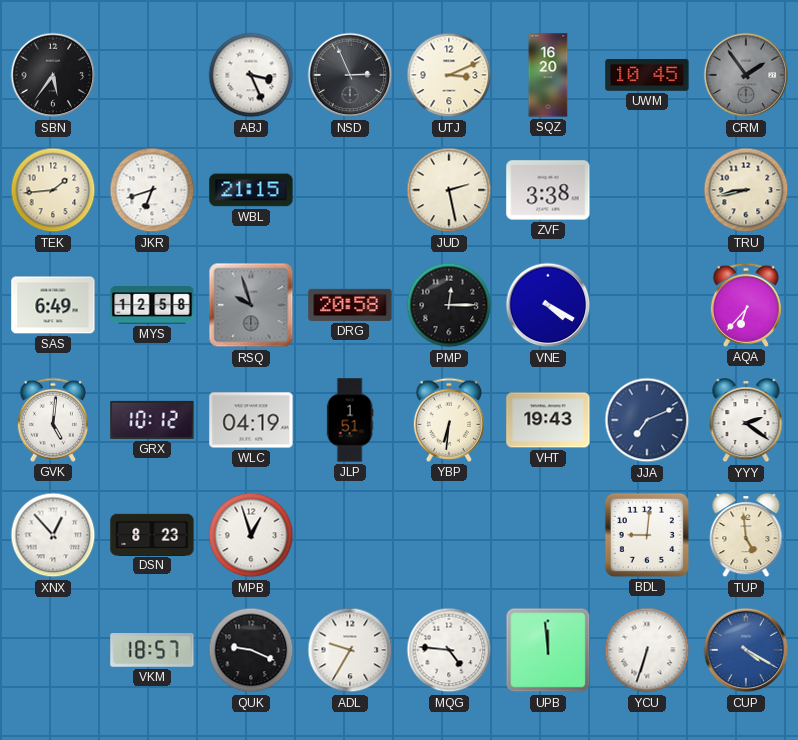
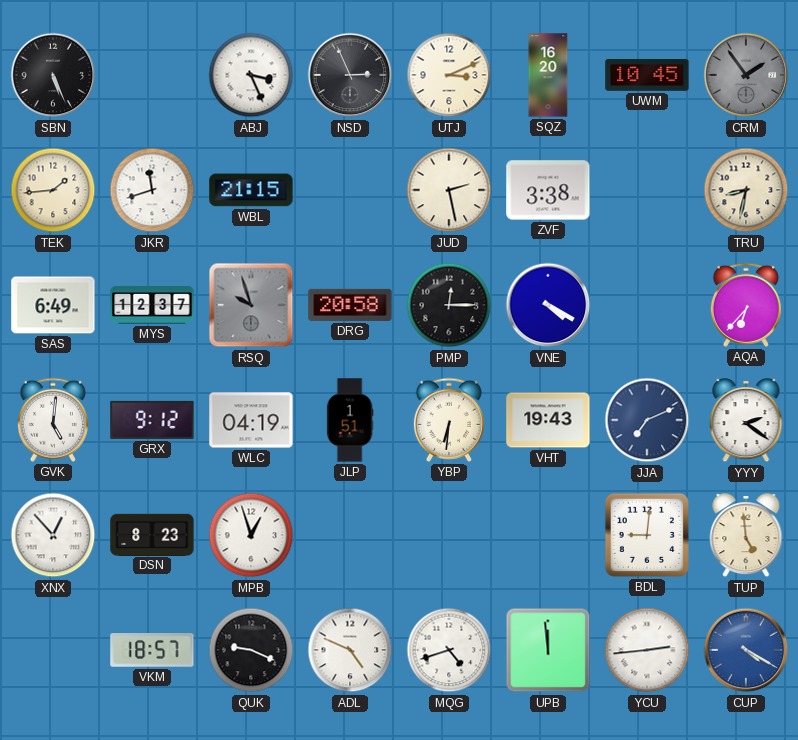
SBN: 5:36 -> 5:26
JKR: 6:42 -> 11:42
TRU: 8:43 -> 8:32
MYS: 12:58 -> 12:37
GRX: 10:12 -> 9:12
ADL: 9:35 -> 4:49
MQG: 4:46 -> 4:42
YCU: 6:33 -> 2:44
